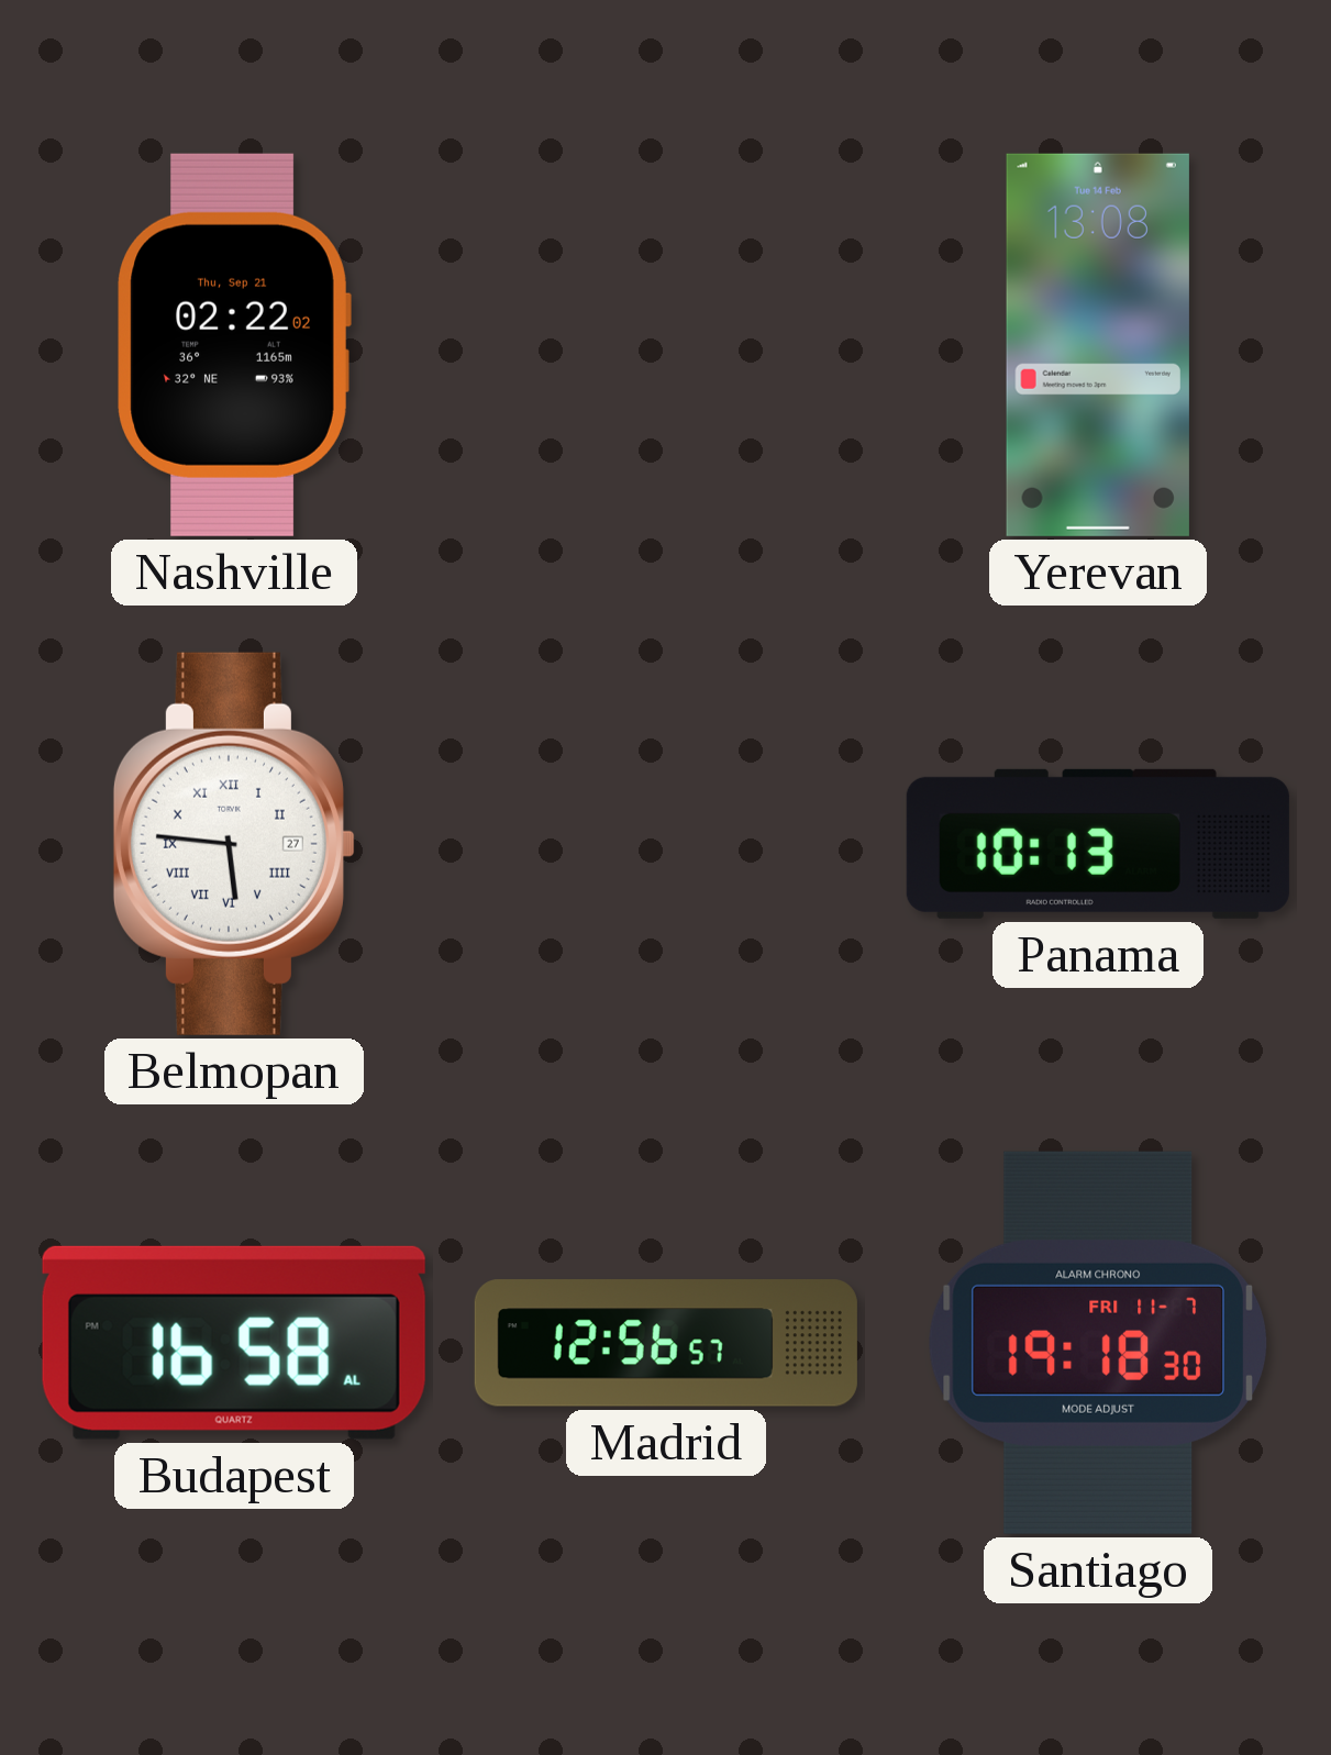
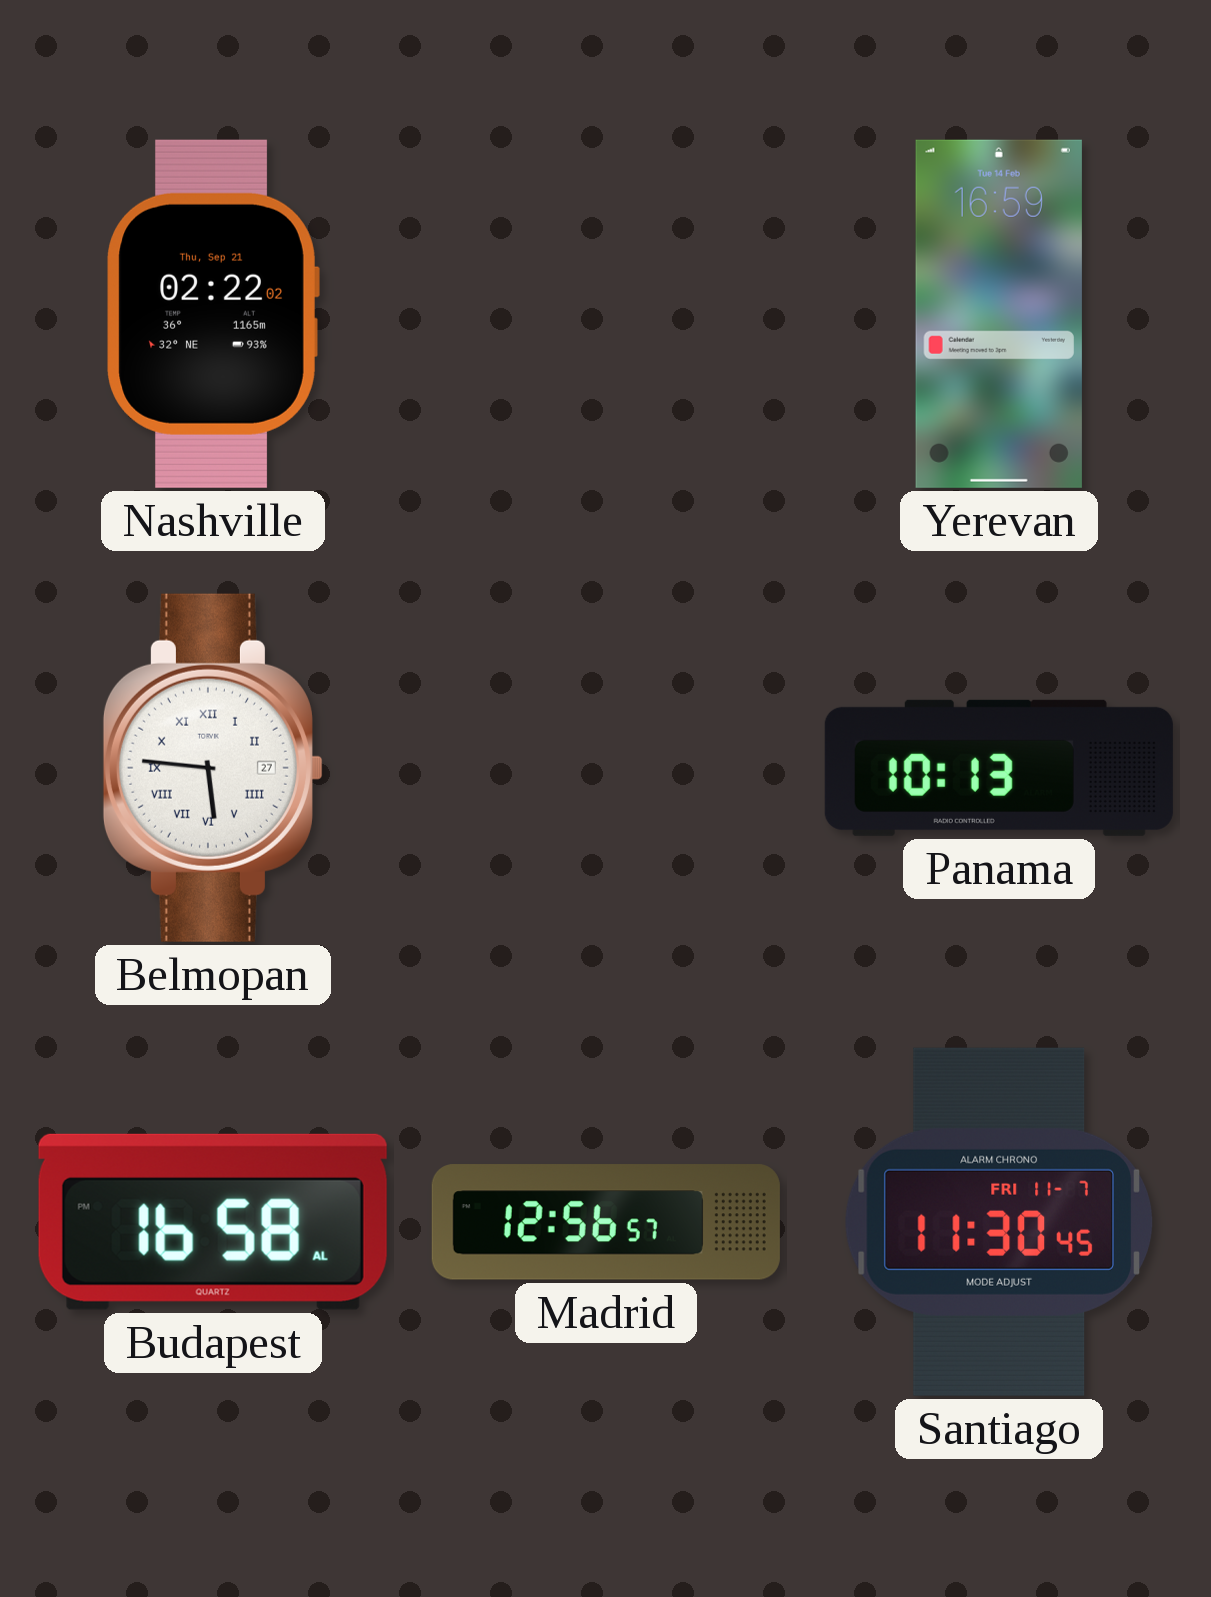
Yerevan: 13:08 -> 16:59
Santiago: 19:18 -> 11:30
